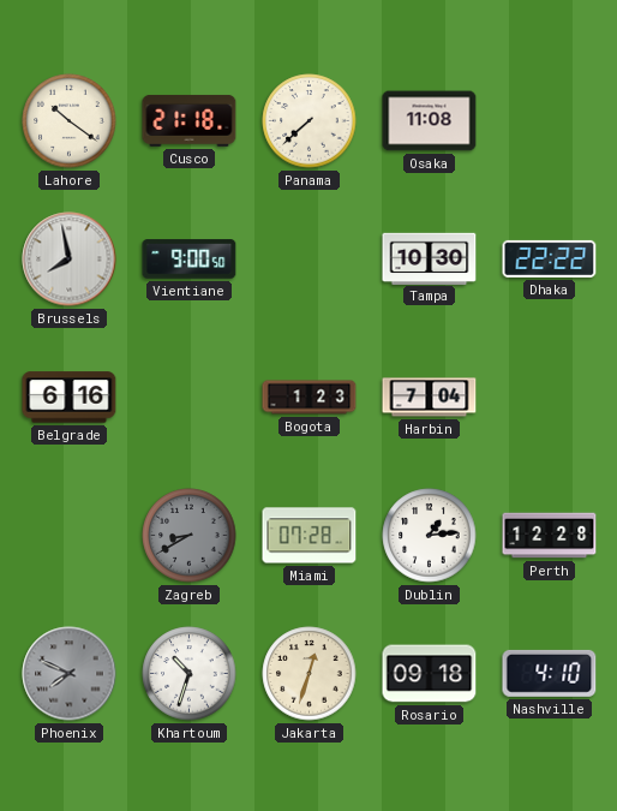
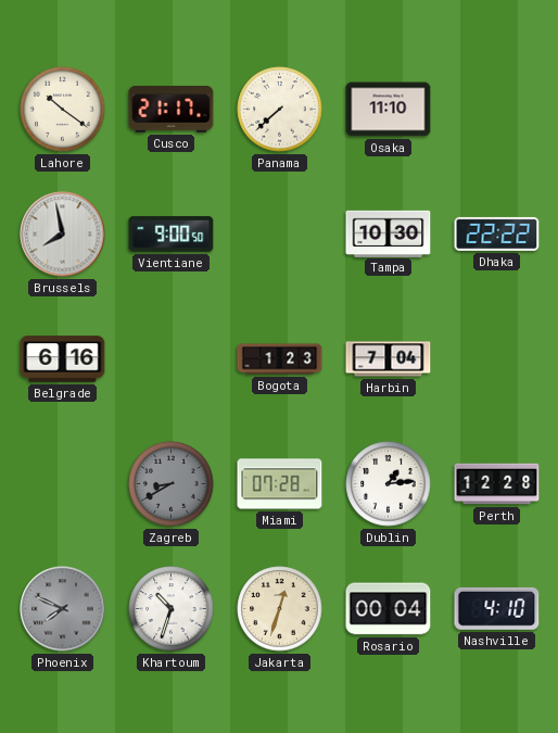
Cusco: 21:18 -> 21:17
Osaka: 11:08 -> 11:10
Rosario: 09:18 -> 00:04
